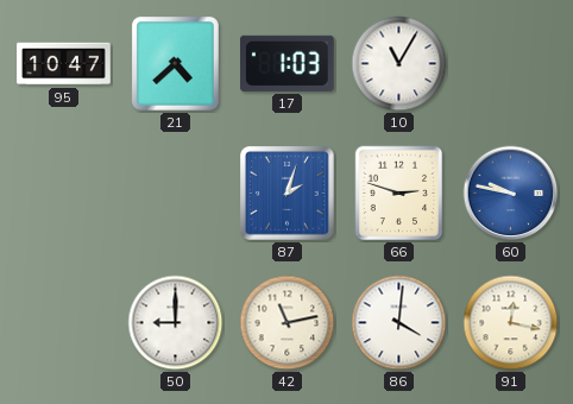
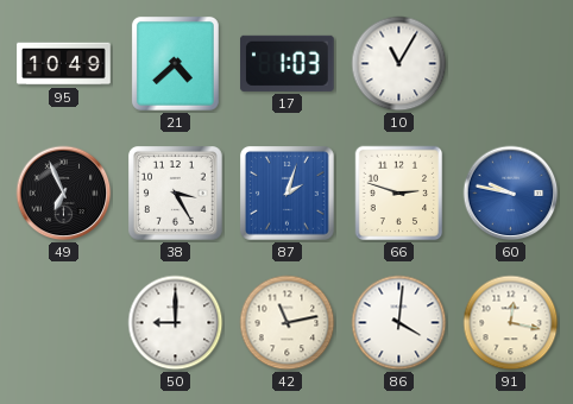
95: 10:47 -> 10:49
49: none -> 6:56
38: none -> 3:25
